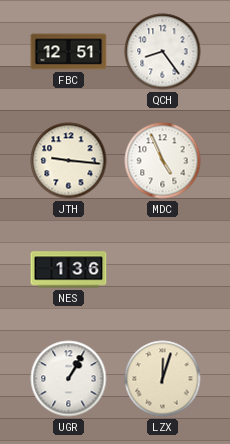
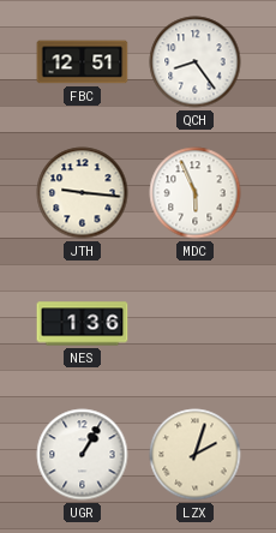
MDC: 4:56 -> 5:56
LZX: 12:03 -> 2:03
